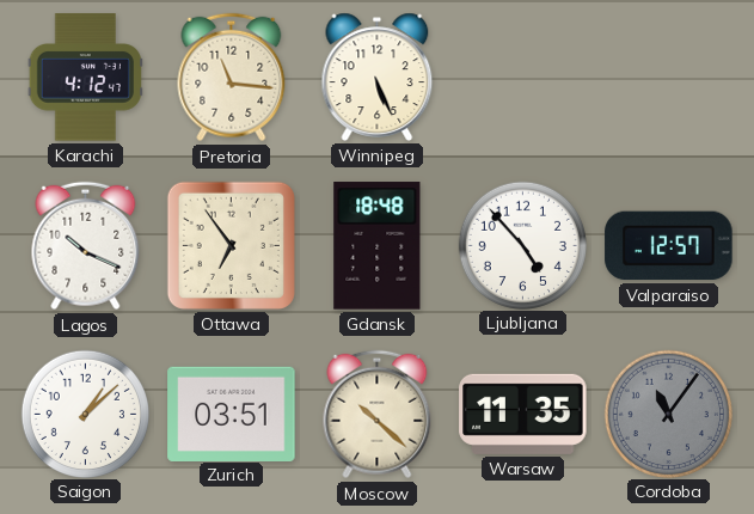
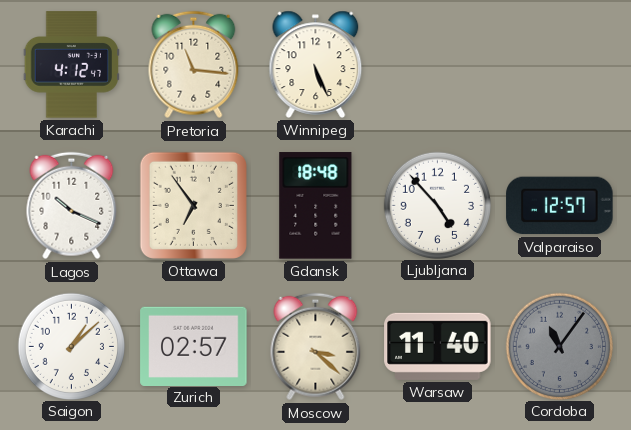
Zurich: 03:51 -> 02:57
Moscow: 10:22 -> 3:22
Warsaw: 11:35 -> 11:40
